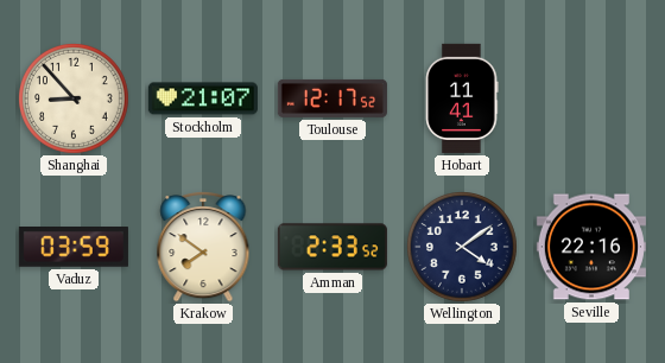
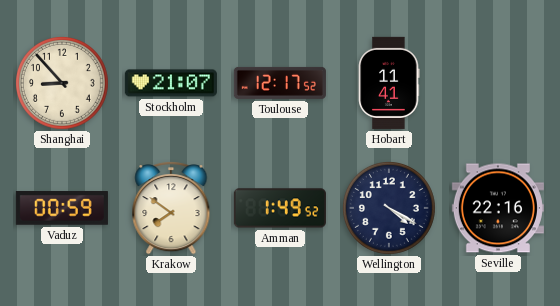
Vaduz: 03:59 -> 00:59
Amman: 2:33 -> 1:49
Wellington: 4:09 -> 4:20
